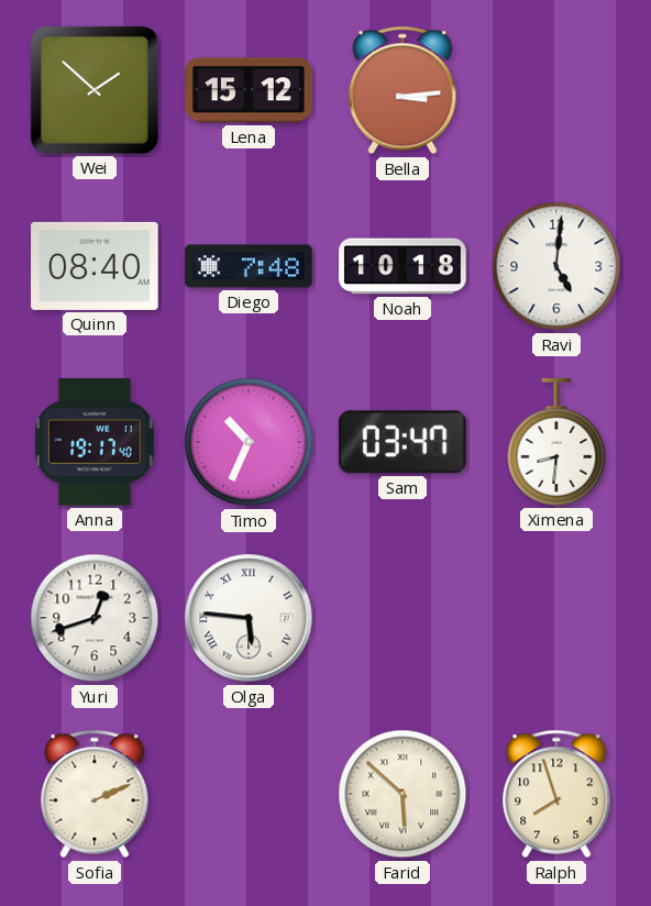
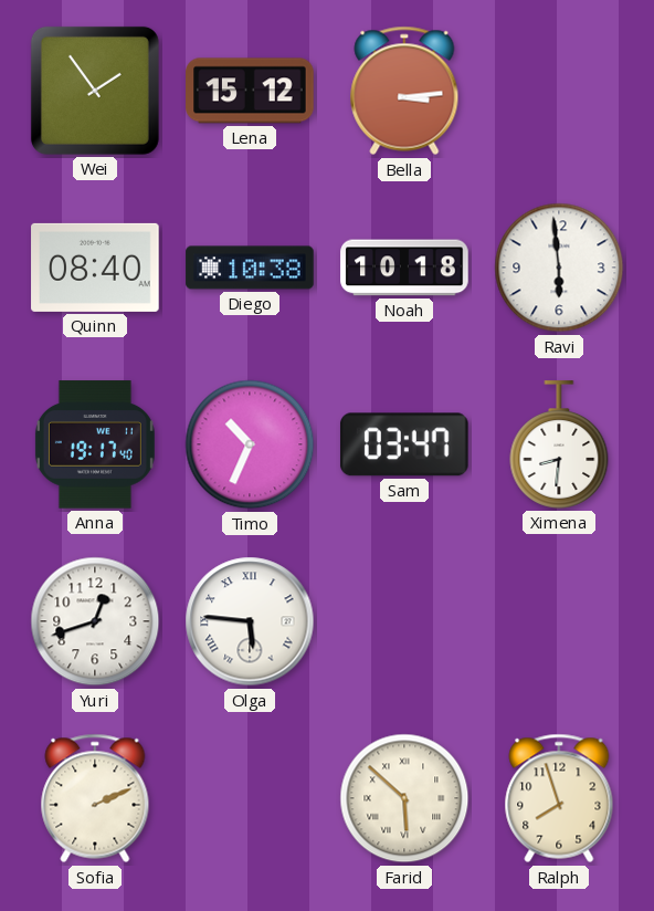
Wei: 1:52 -> 1:54
Diego: 7:48 -> 10:38
Ravi: 5:01 -> 5:59
